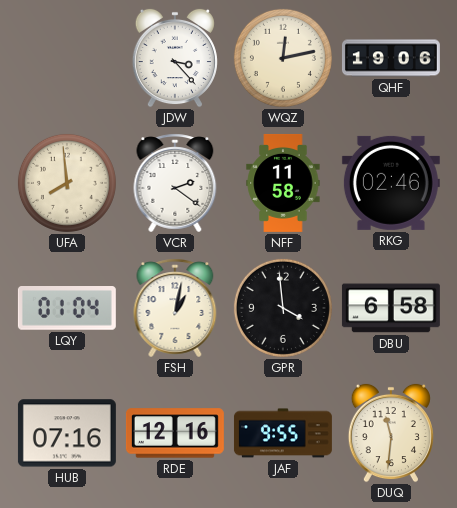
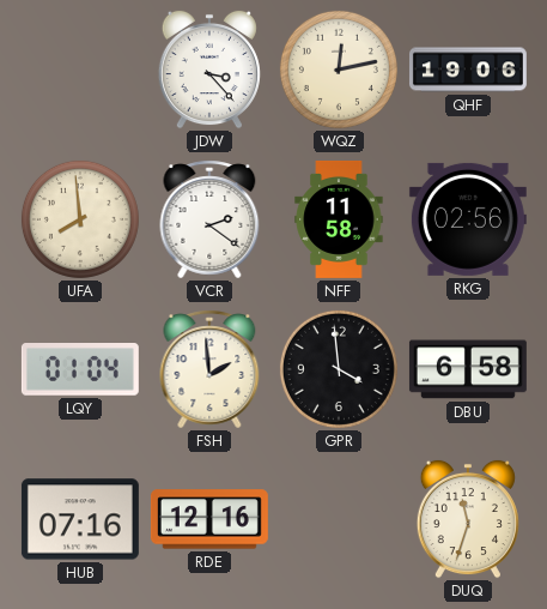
RKG: 02:46 -> 02:56
FSH: 1:02 -> 1:59
JAF: 9:55 -> none
DUQ: 11:31 -> 11:33
